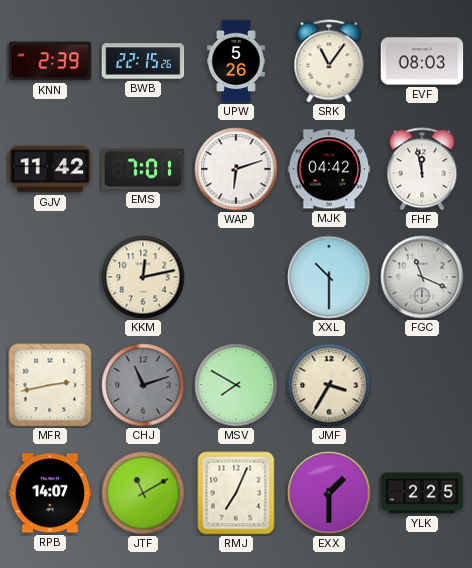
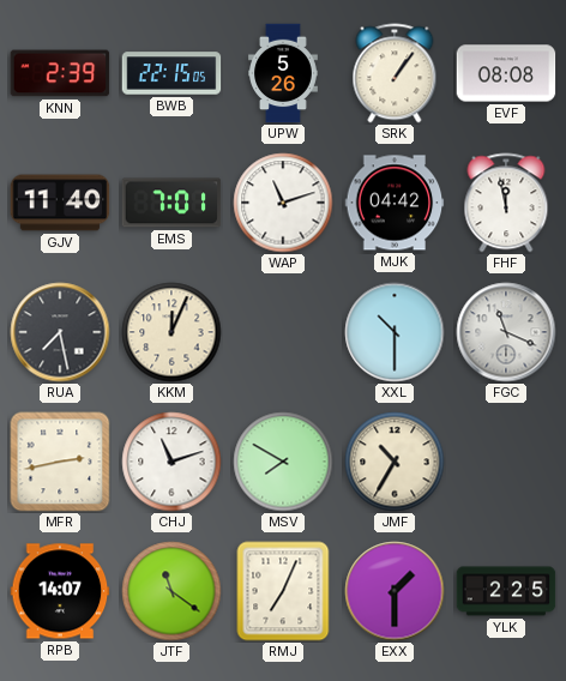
BWB: 22:15:26 -> 22:15:05
SRK: 11:06 -> 1:06
EVF: 08:03 -> 08:08
GJV: 11:42 -> 11:40
WAP: 6:12 -> 11:12
RUA: none -> 7:28
KKM: 12:13 -> 12:04
CHJ dial: grey -> white
JMF: 3:35 -> 10:35
JTF: 11:10 -> 11:21
